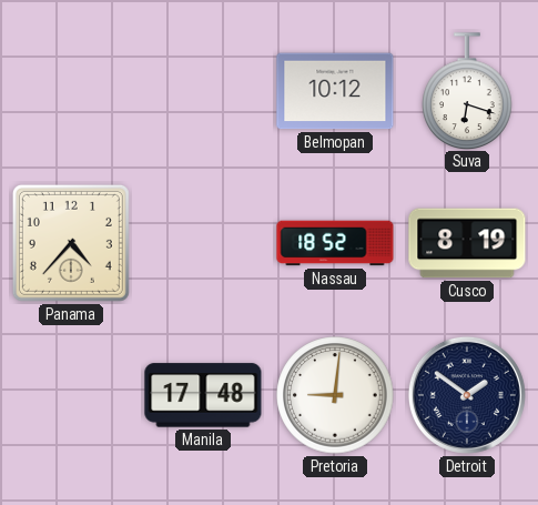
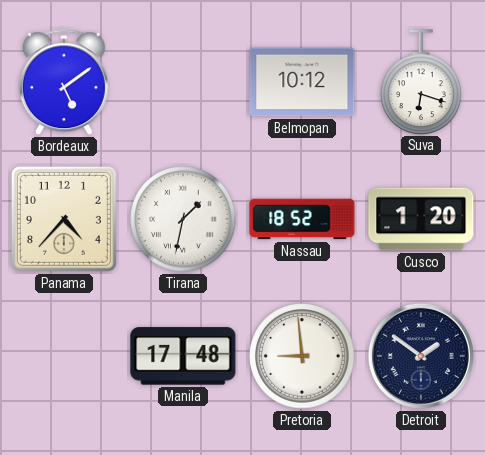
Bordeaux: none -> 5:09
Tirana: none -> 1:32
Cusco: 8:19 -> 1:20
Pretoria: 9:01 -> 8:59
